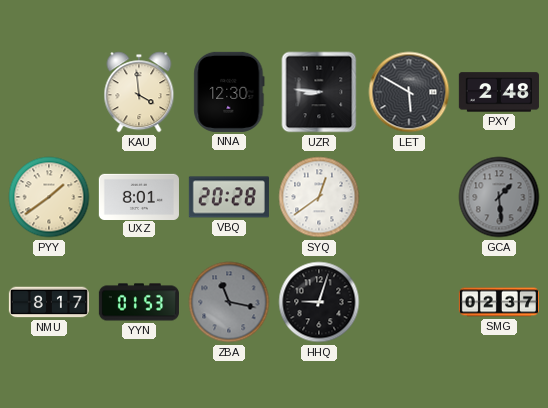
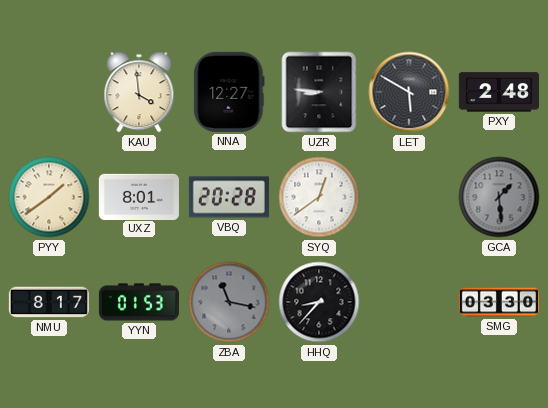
NNA: 12:30 -> 12:27
HHQ: 9:03 -> 8:37
SMG: 02:37 -> 03:30
